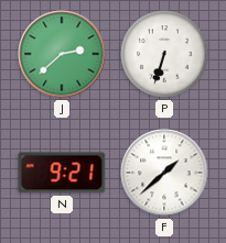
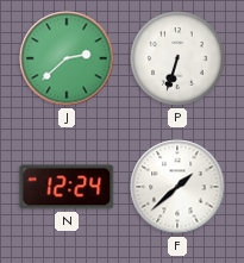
N: 9:21 -> 12:24
